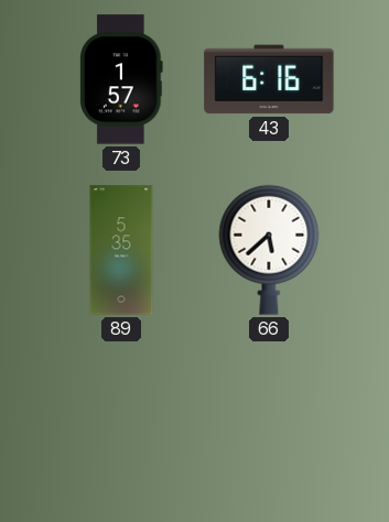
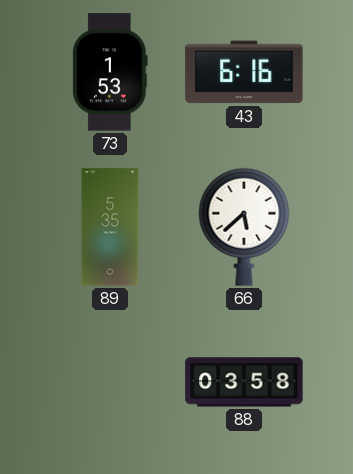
73: 1:57 -> 1:53
88: none -> 03:58
